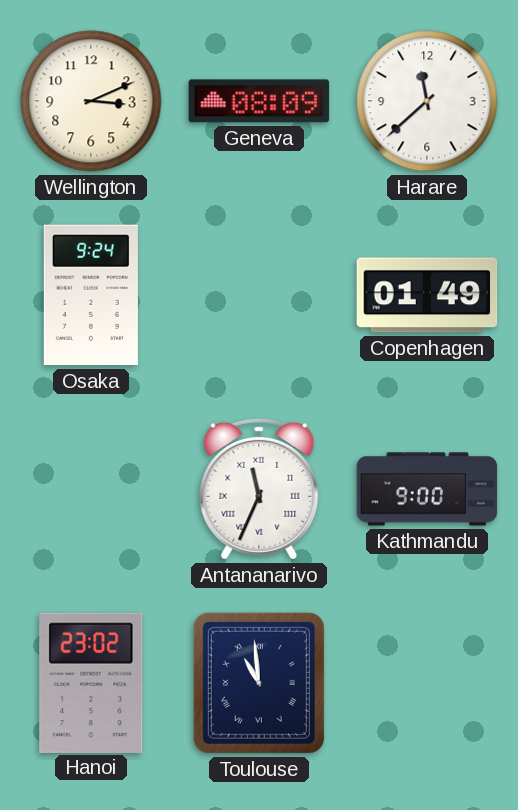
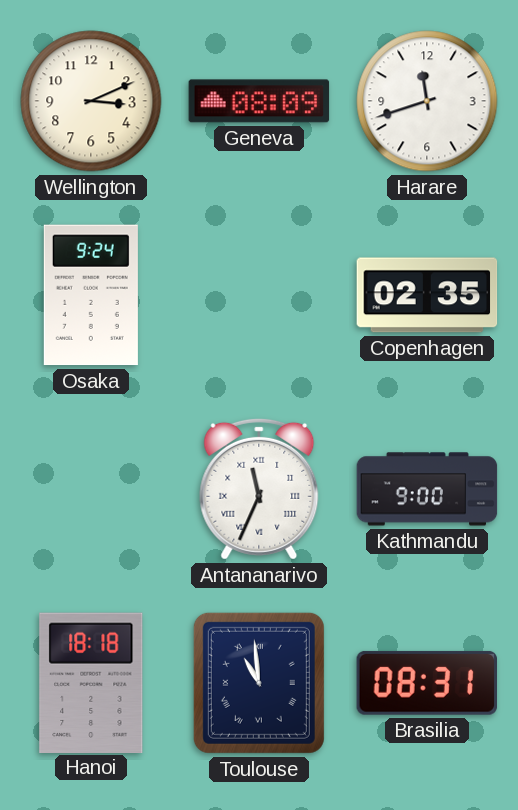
Harare: 11:38 -> 11:42
Copenhagen: 01:49 -> 02:35
Hanoi: 23:02 -> 18:18
Brasilia: none -> 08:31
